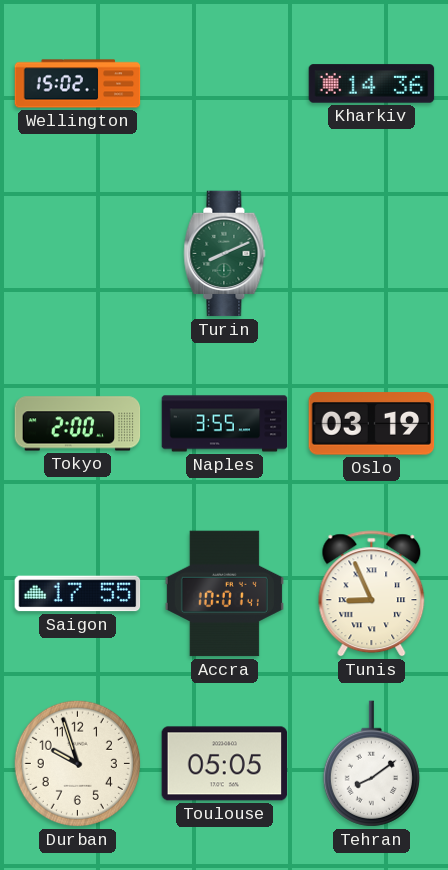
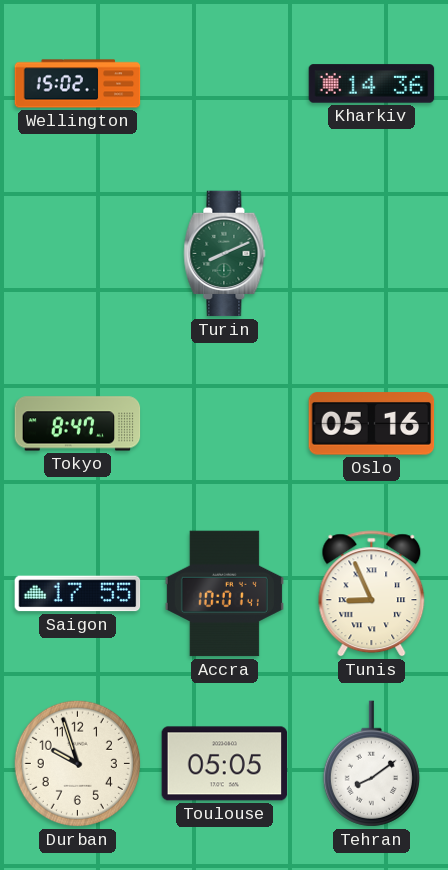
Tokyo: 2:00 -> 8:47
Naples: 3:55 -> none
Oslo: 03:19 -> 05:16
